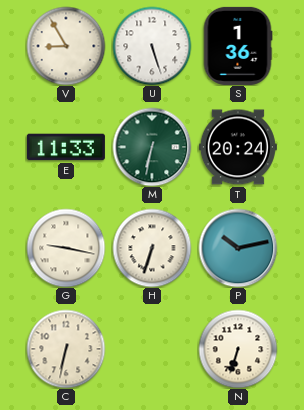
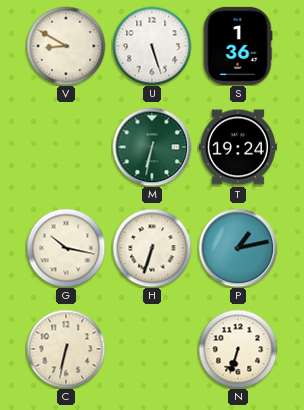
V: 8:55 -> 8:50
E: 11:33 -> none
T: 20:24 -> 19:24
G: 9:17 -> 10:17
P: 10:13 -> 1:13
